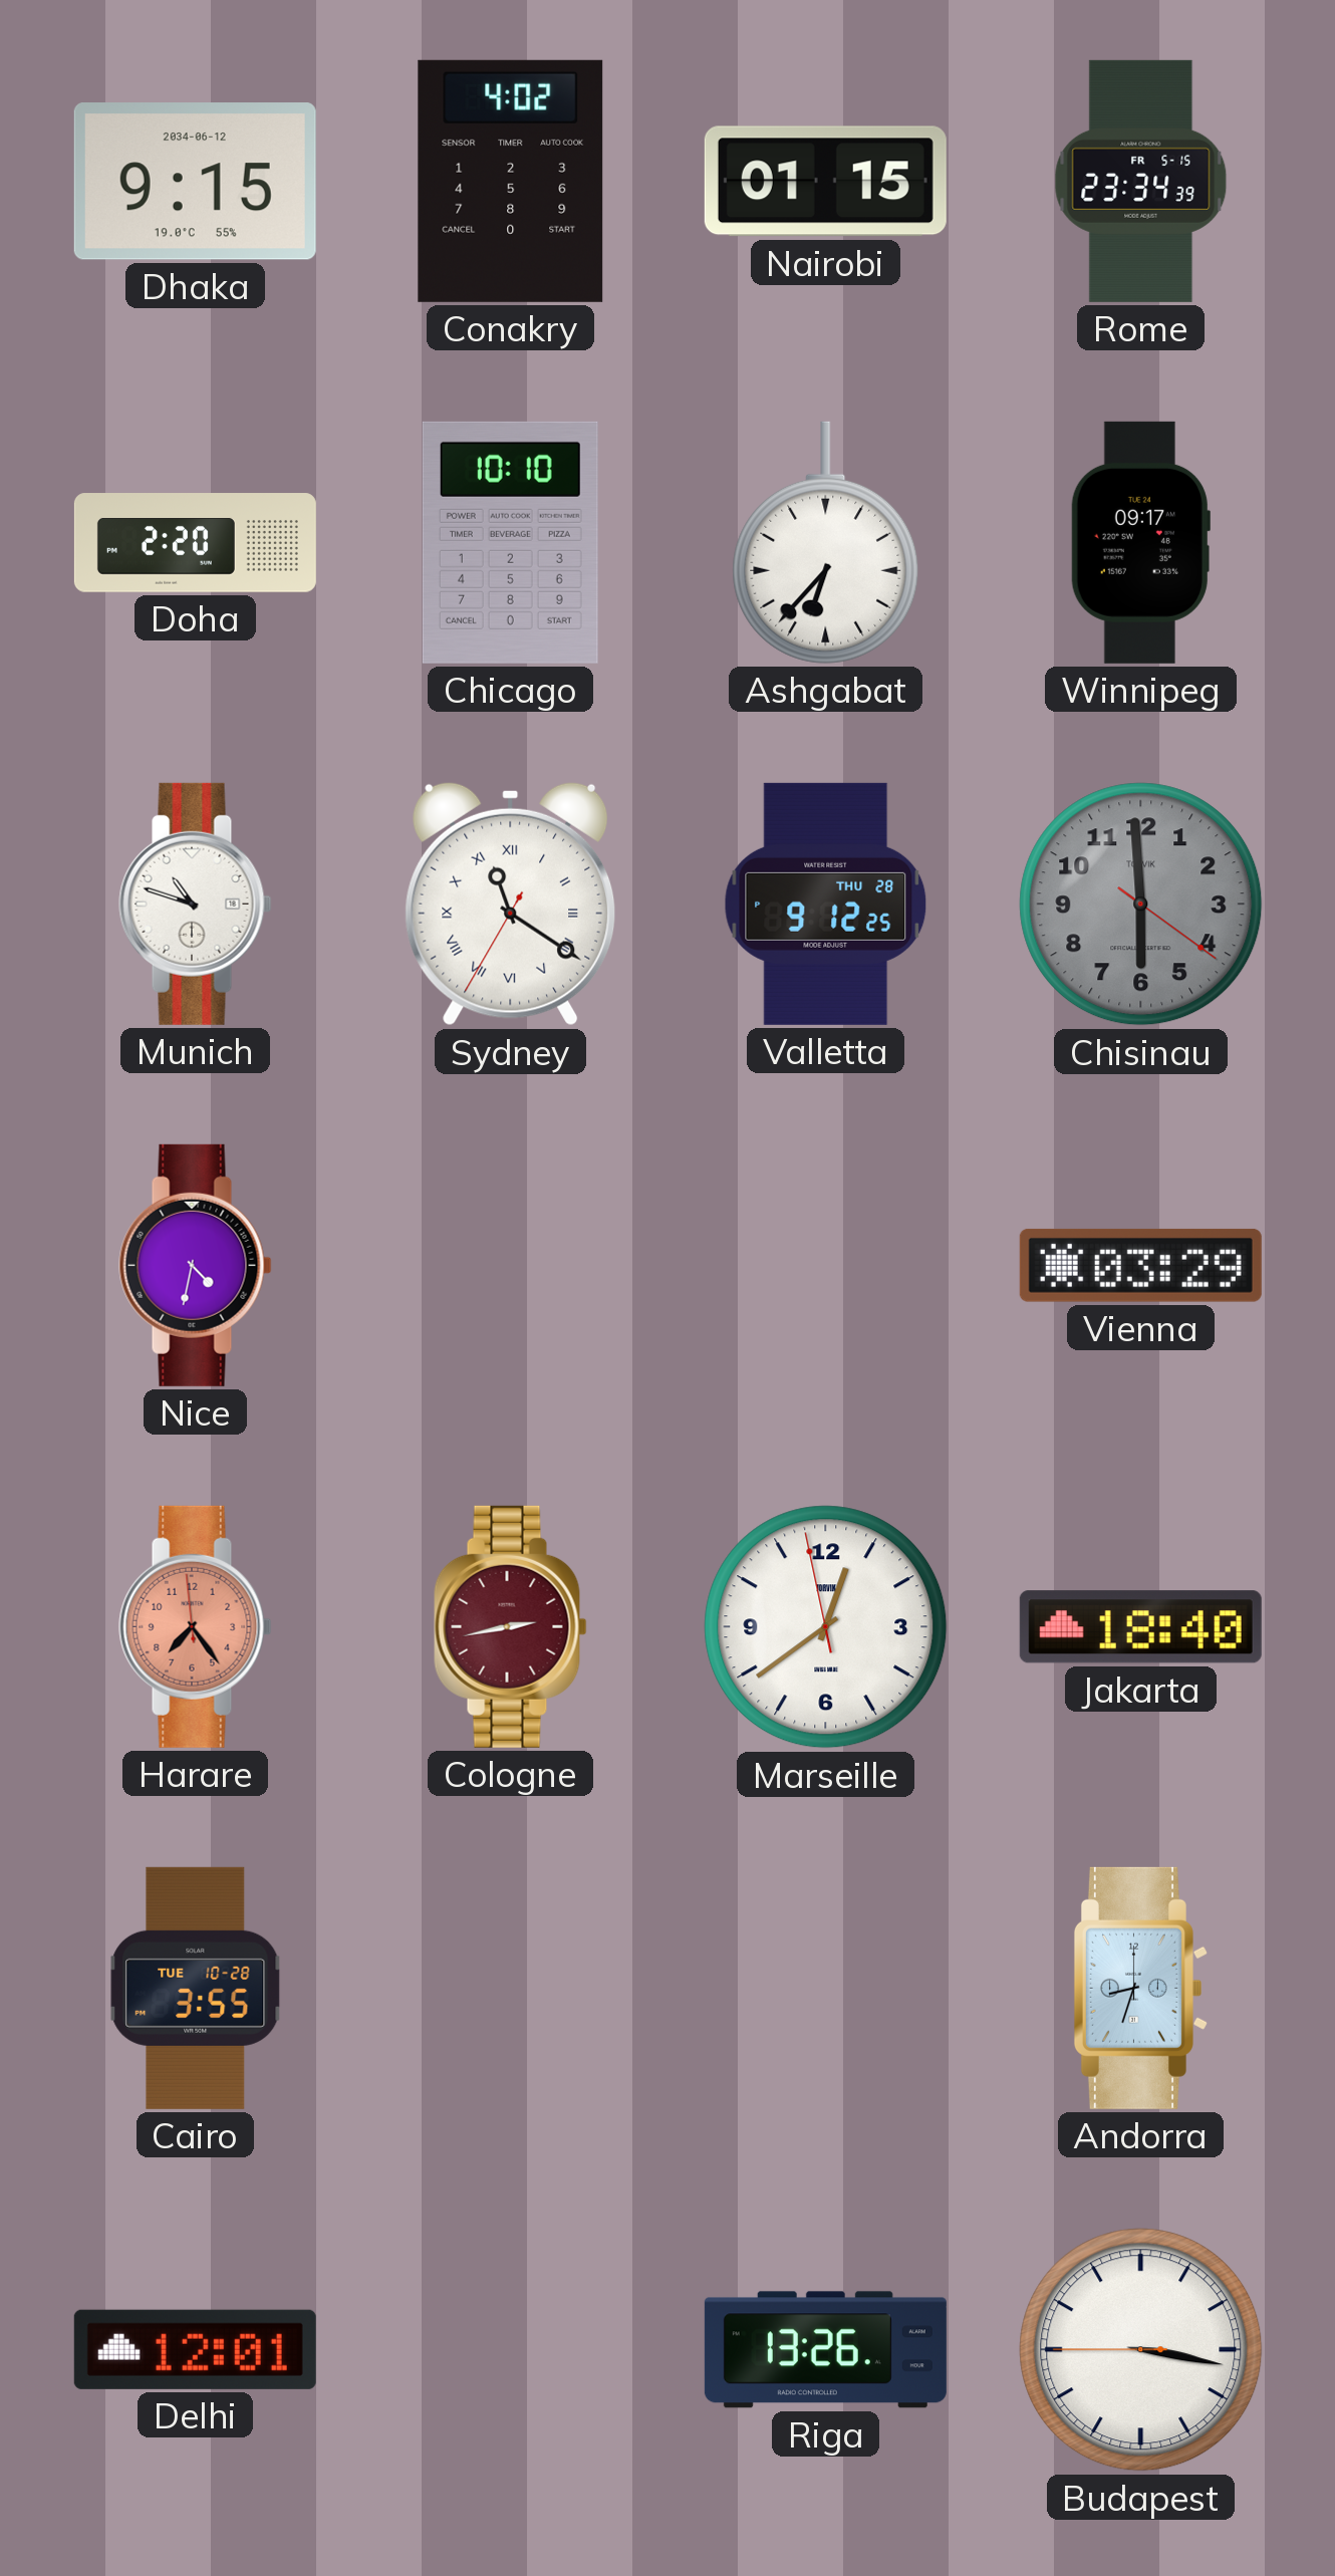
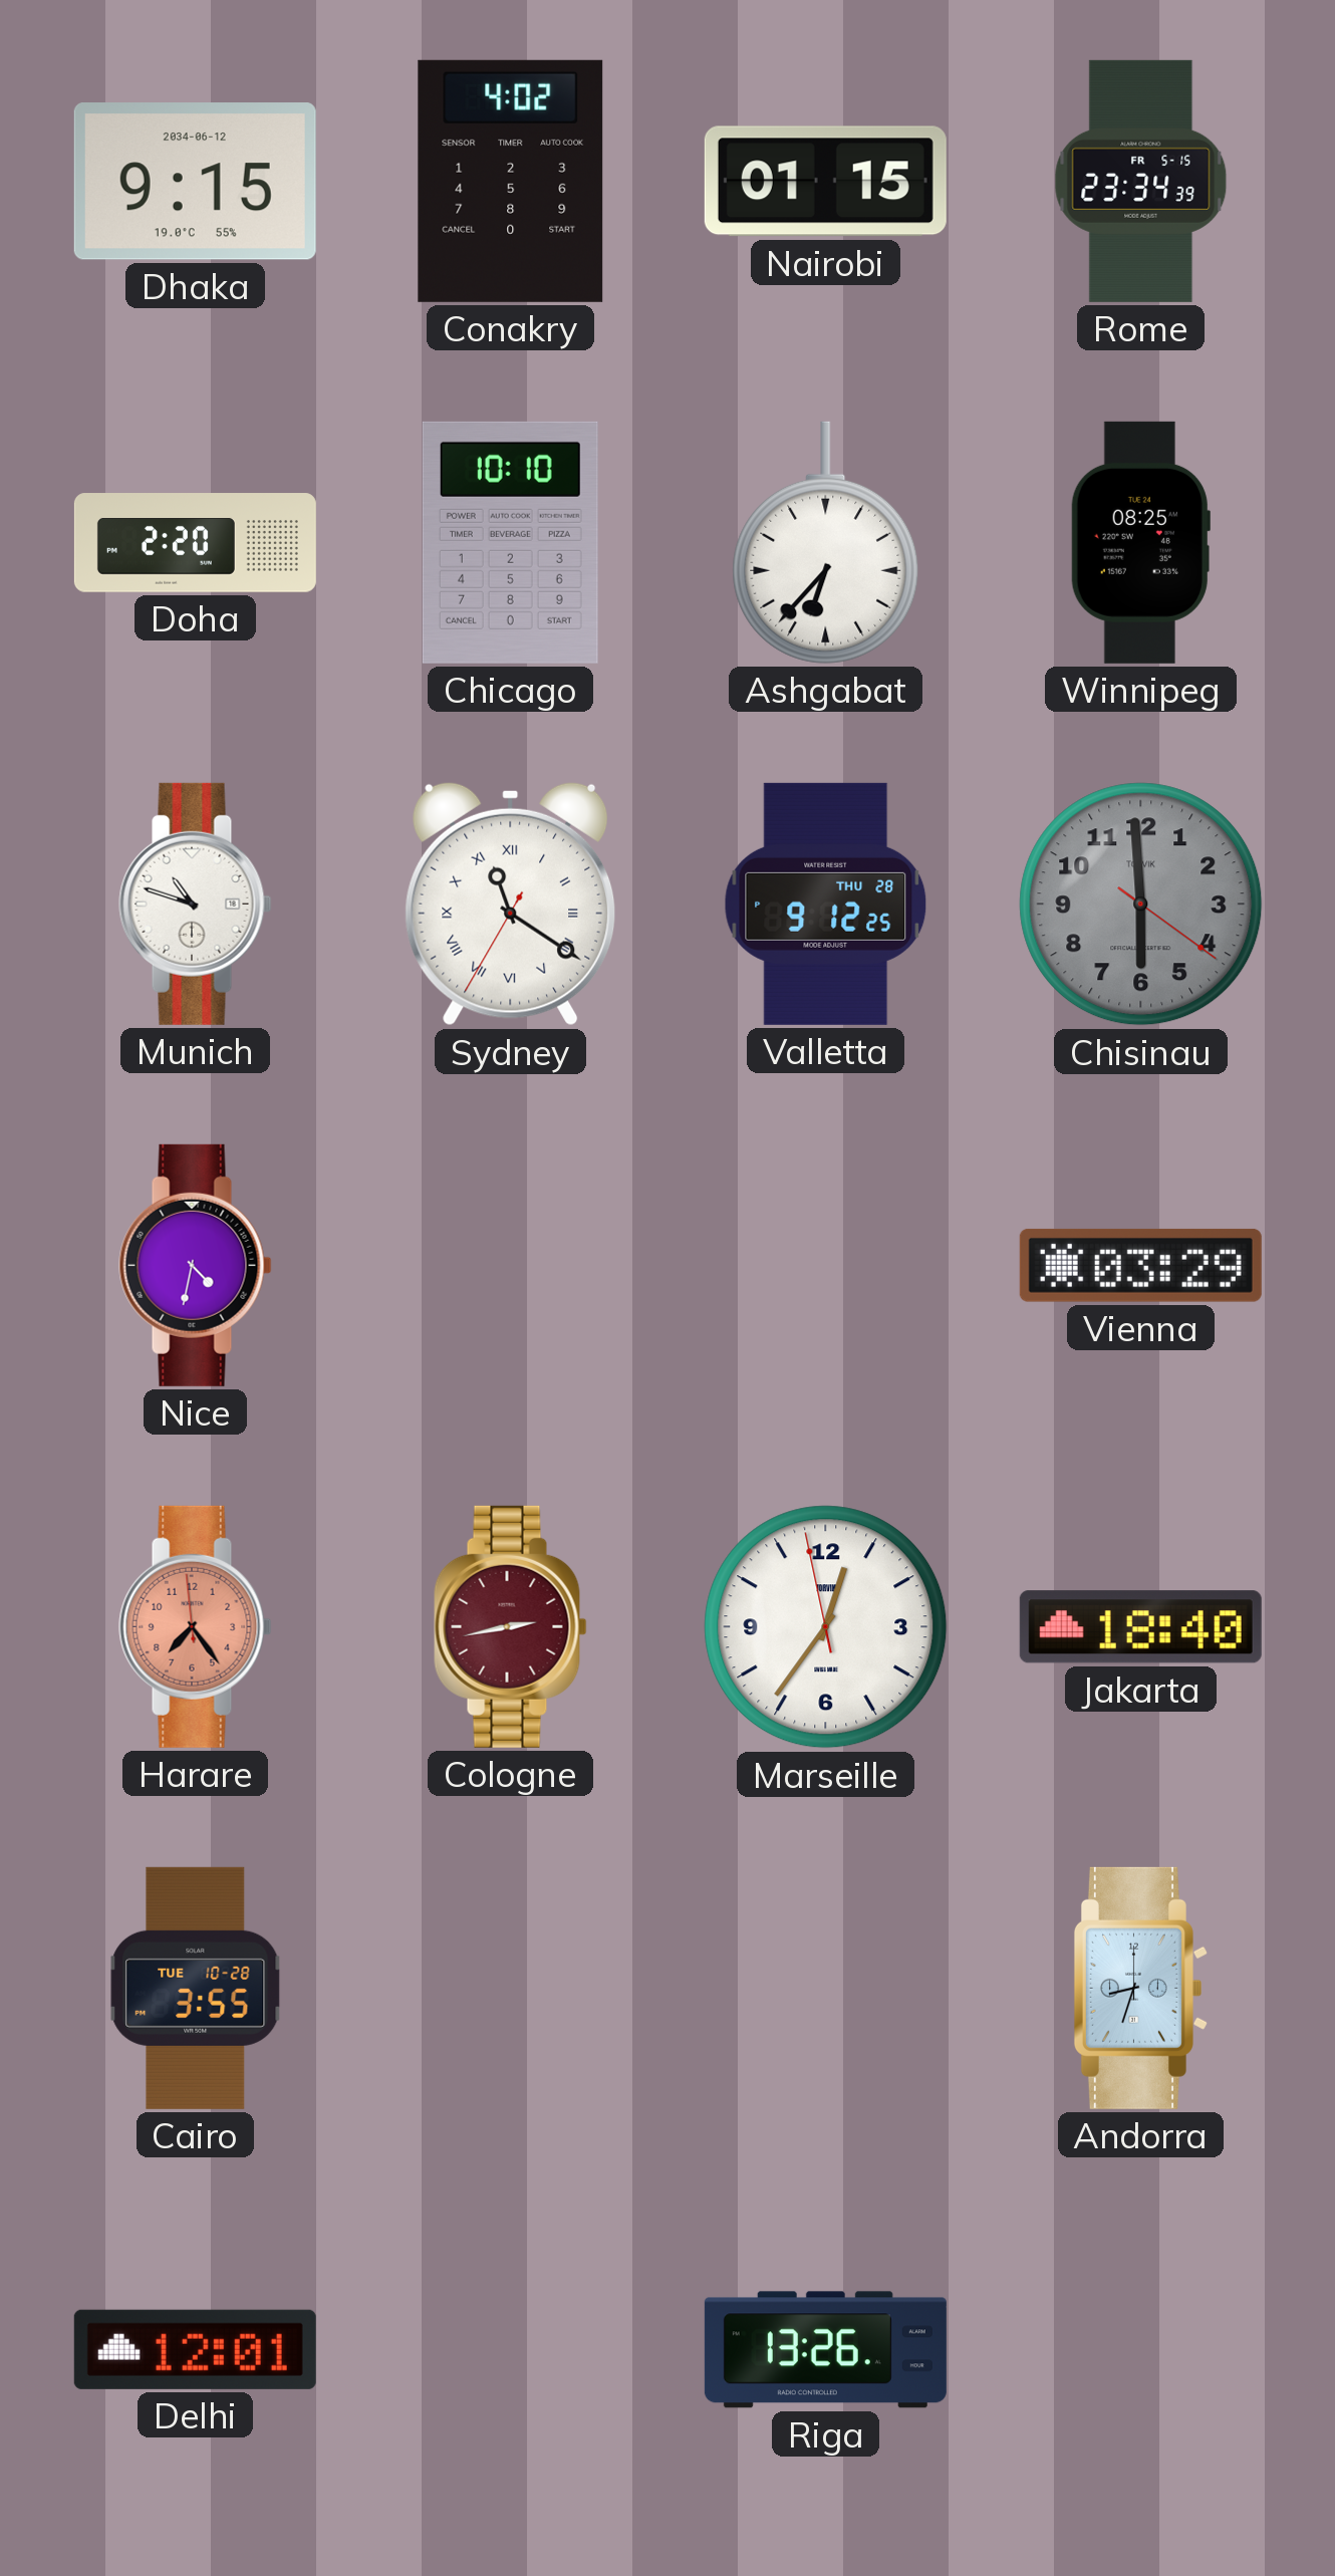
Winnipeg: 09:17 -> 08:25
Marseille: 12:38 -> 12:35
Budapest: 3:16 -> none
